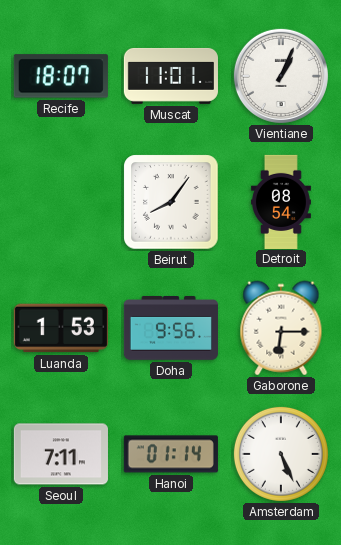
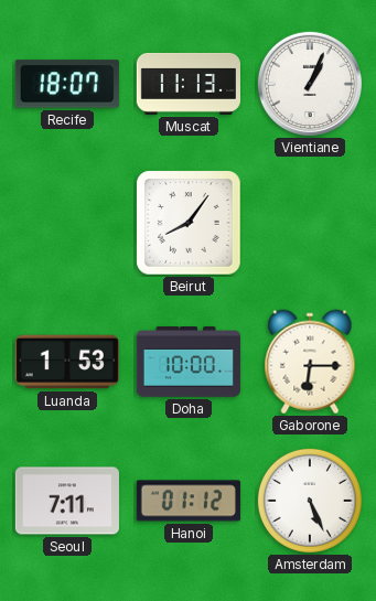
Muscat: 11:01 -> 11:13
Detroit: 08:54 -> none
Doha: 9:56 -> 10:00
Hanoi: 01:14 -> 01:12
